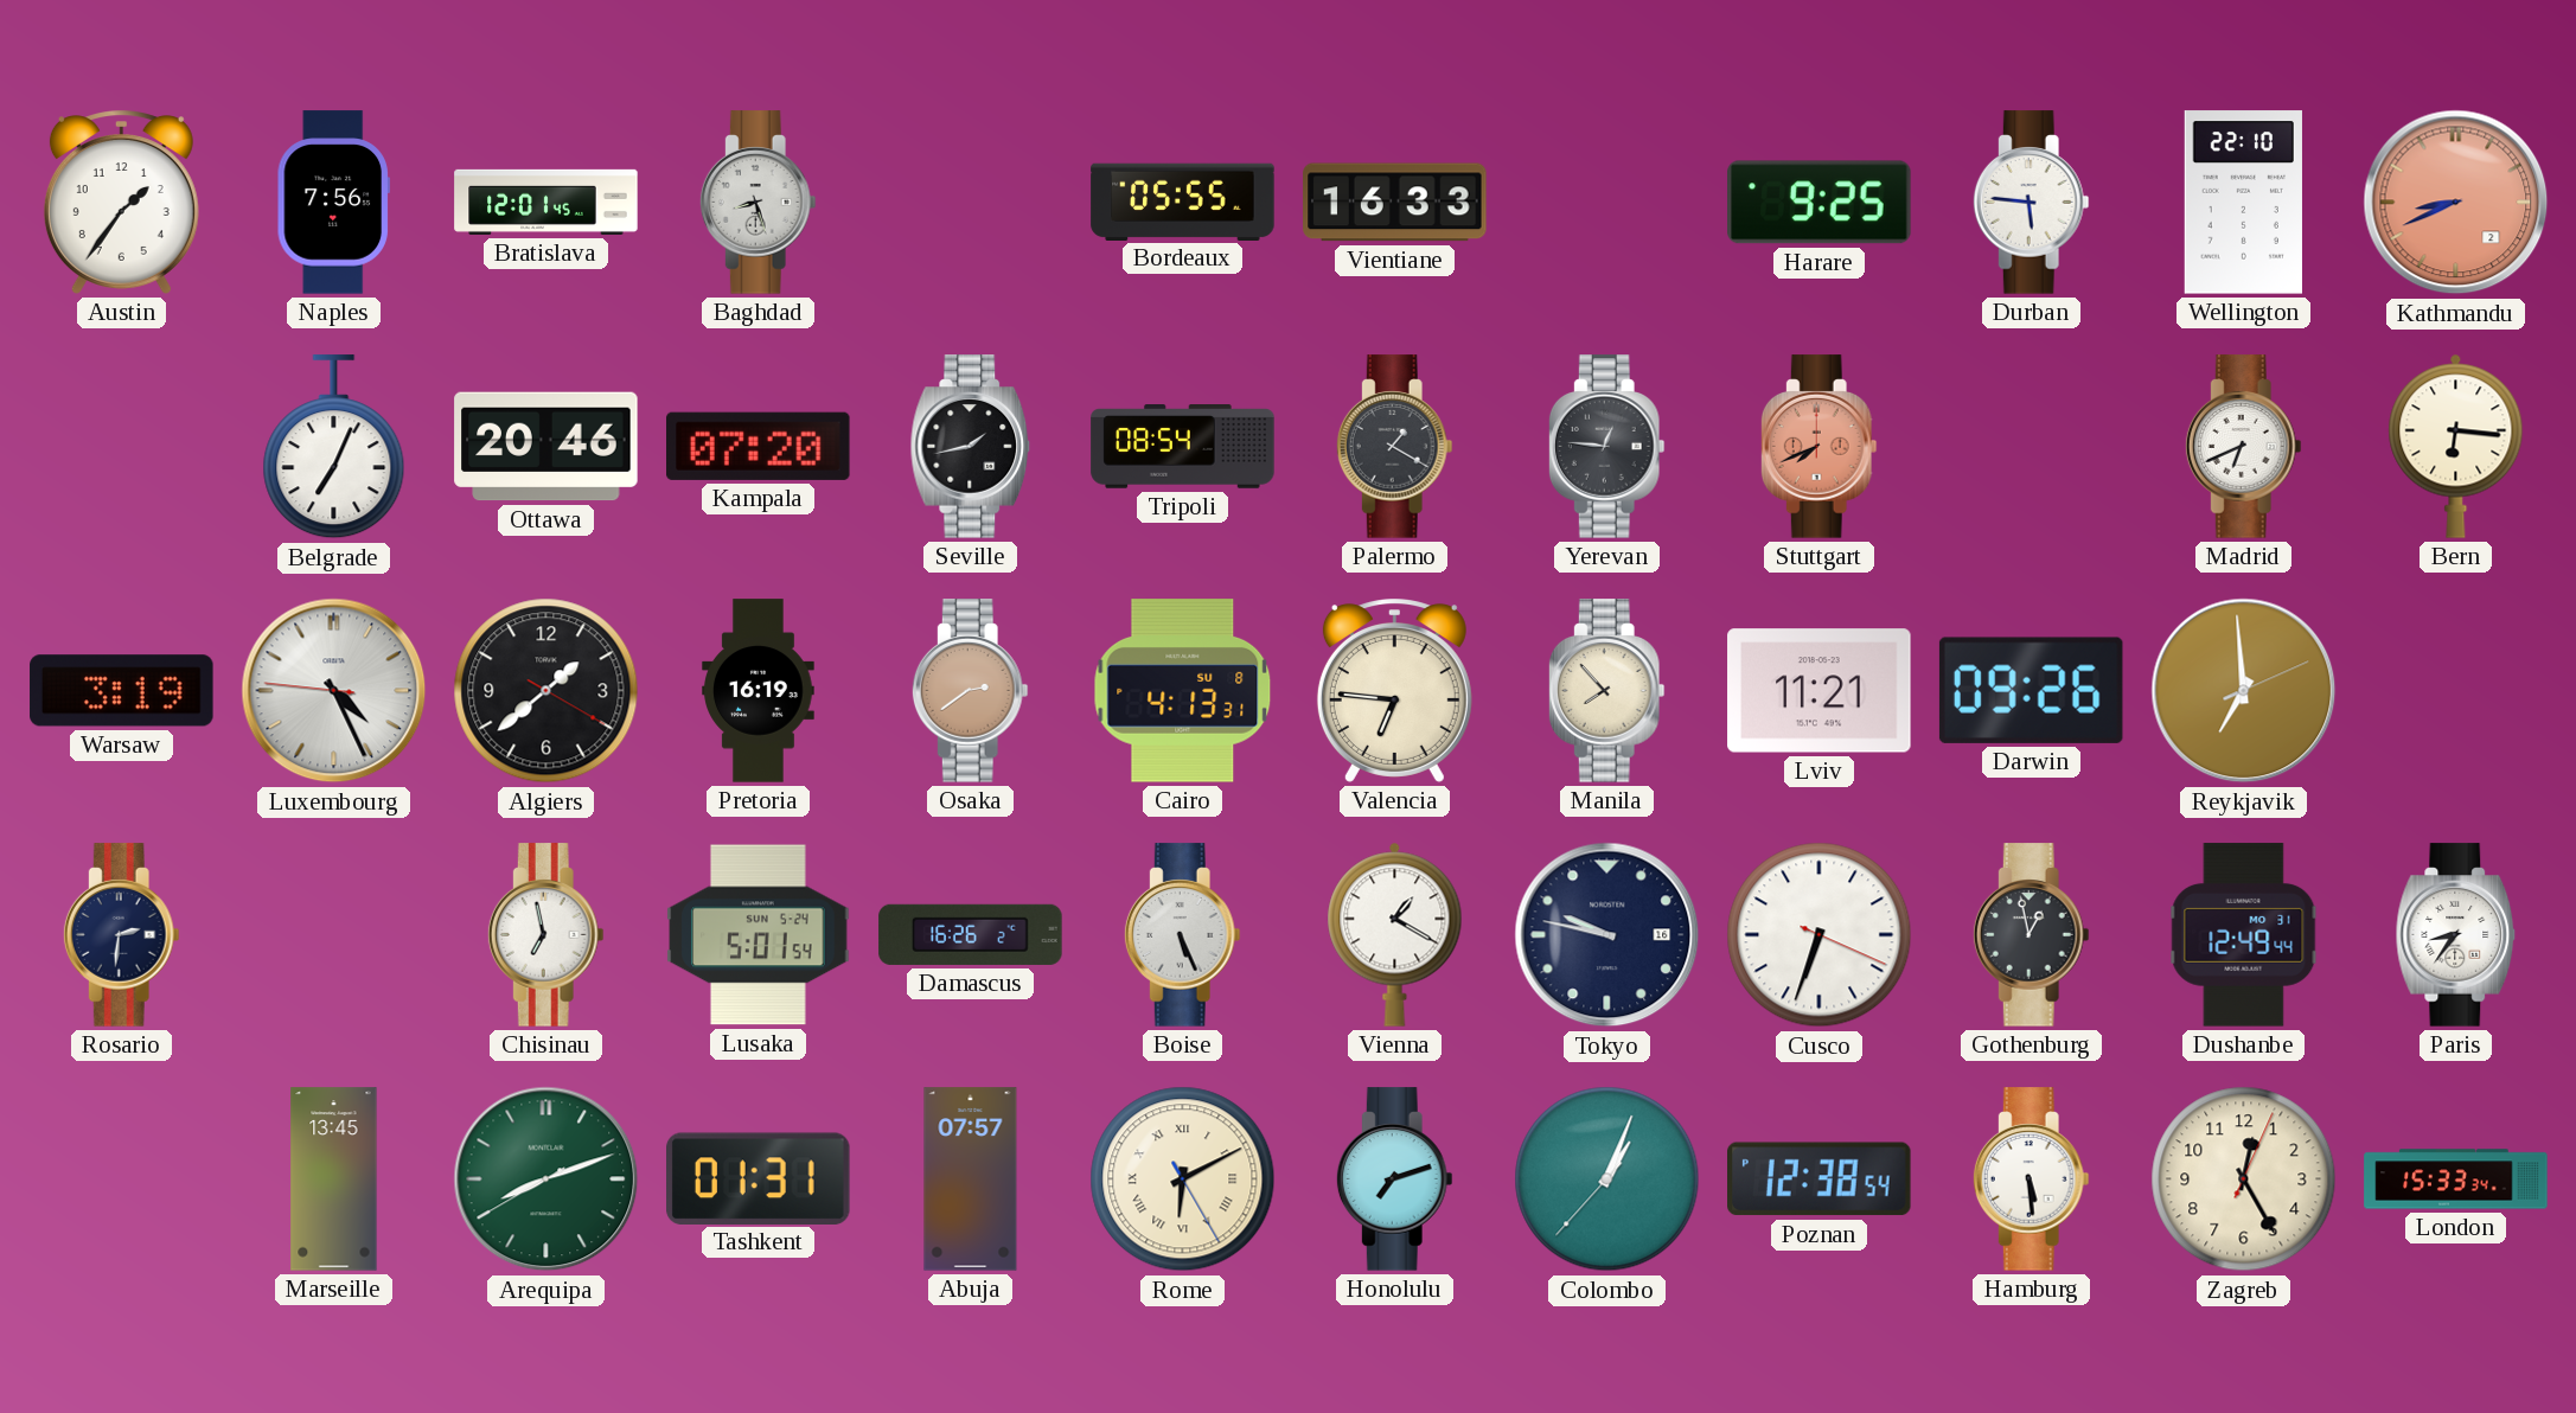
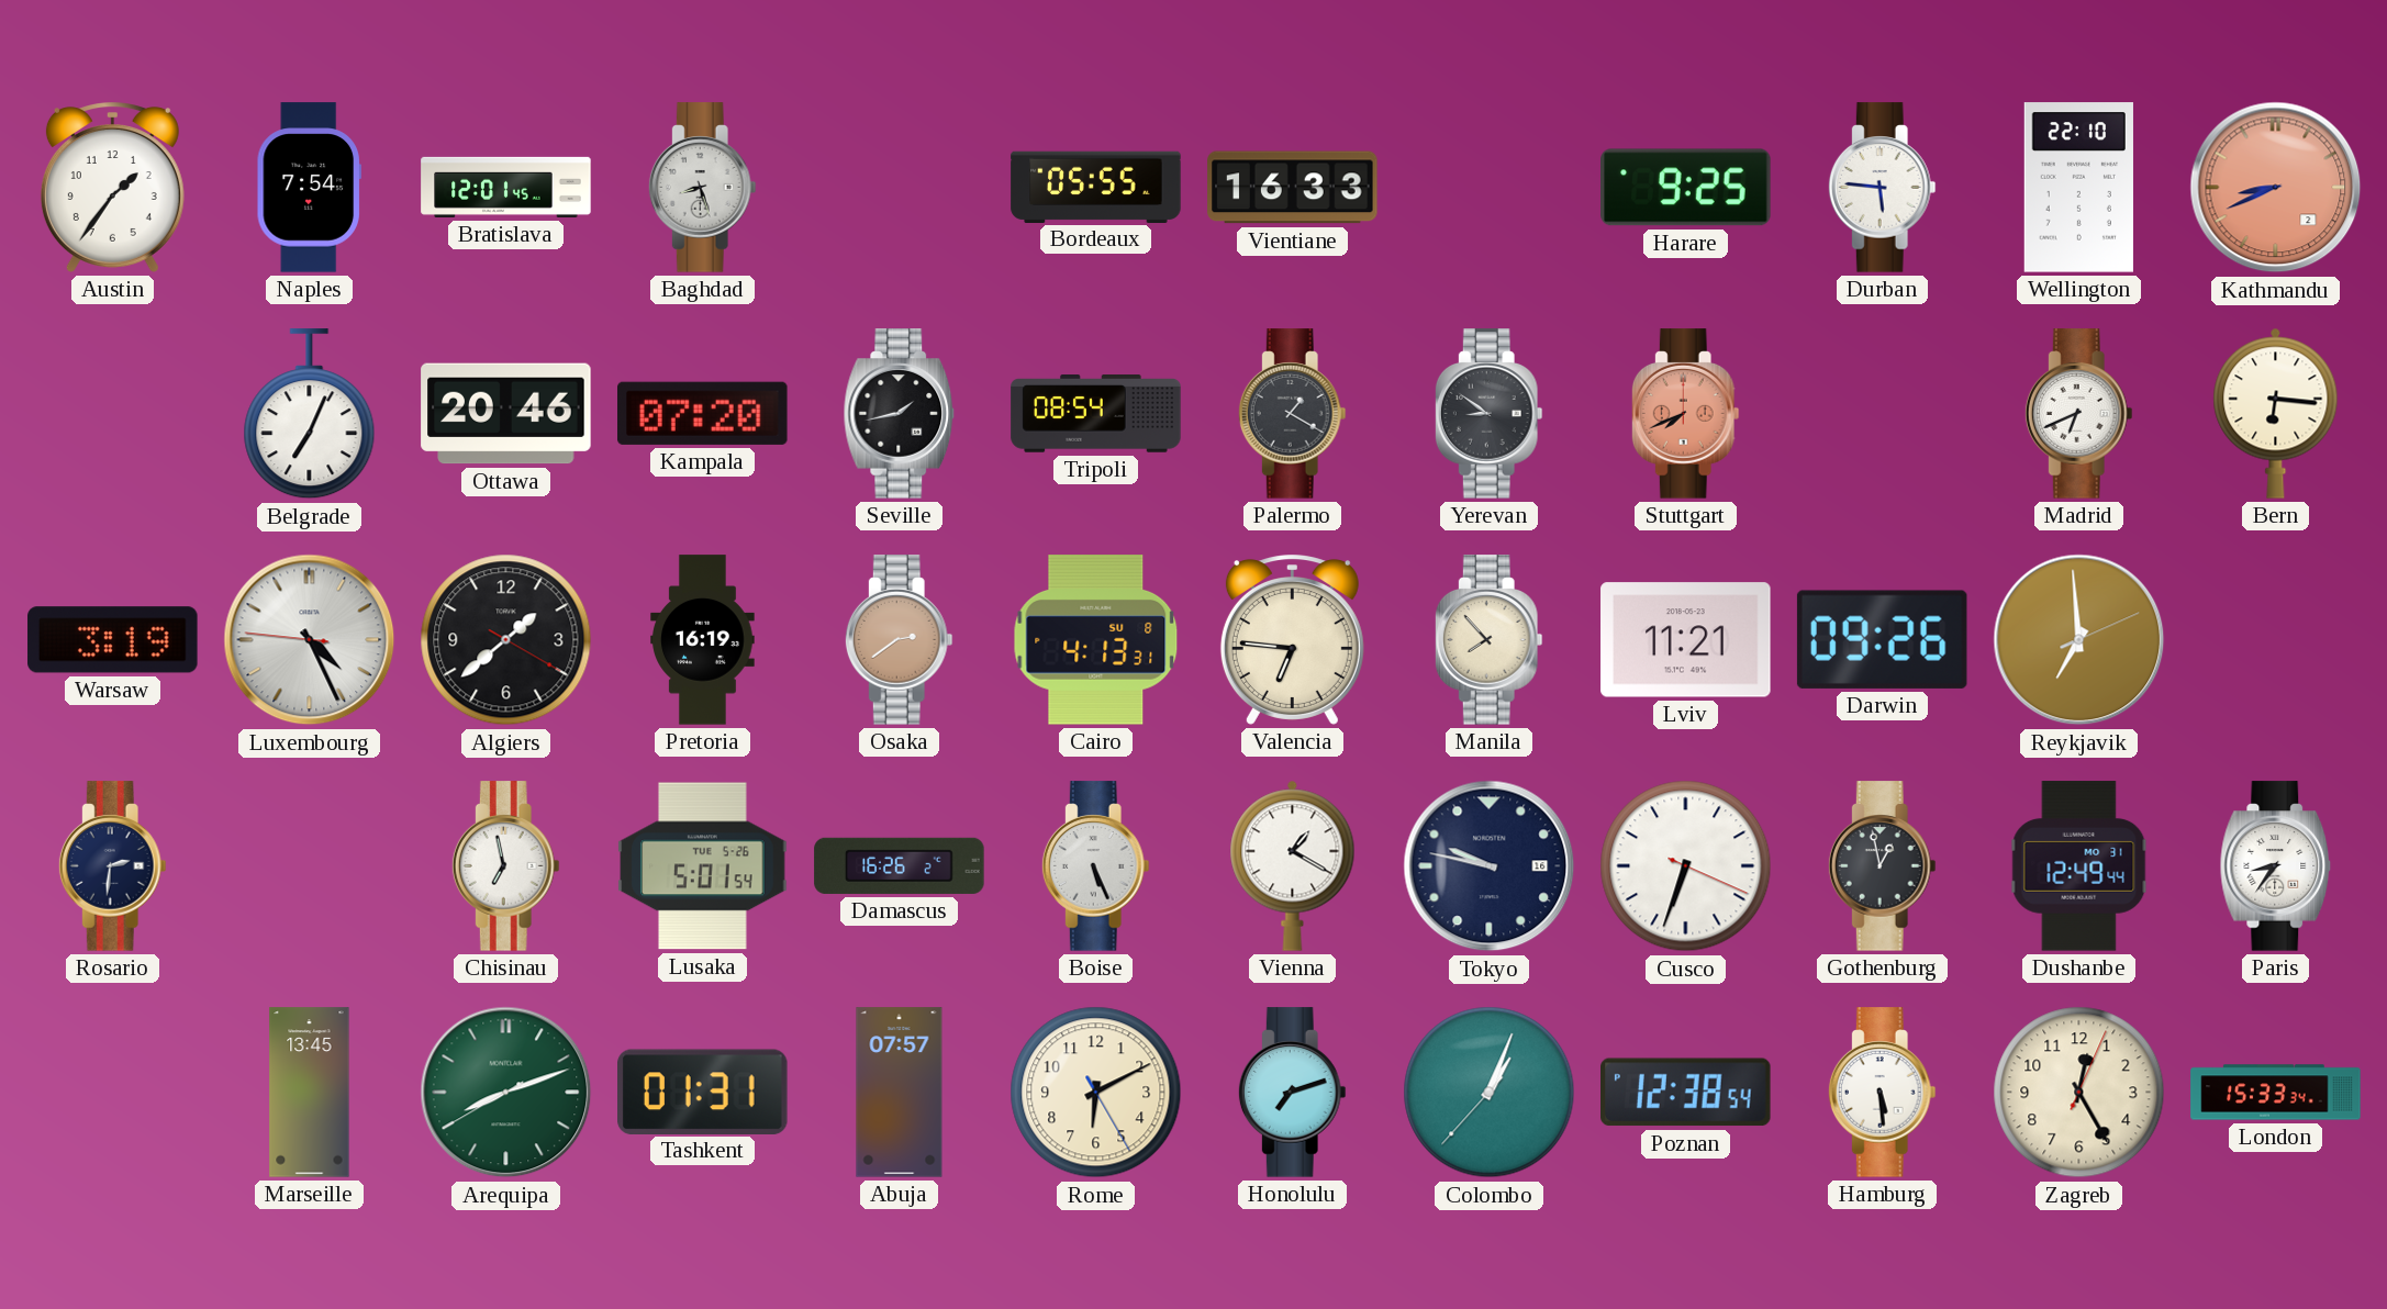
Naples: 7:56 -> 7:54
Yerevan: 12:46 -> 8:51
Lusaka date: SUN 5-24 -> TUE 5-26
Rome numerals: Roman -> Arabic
